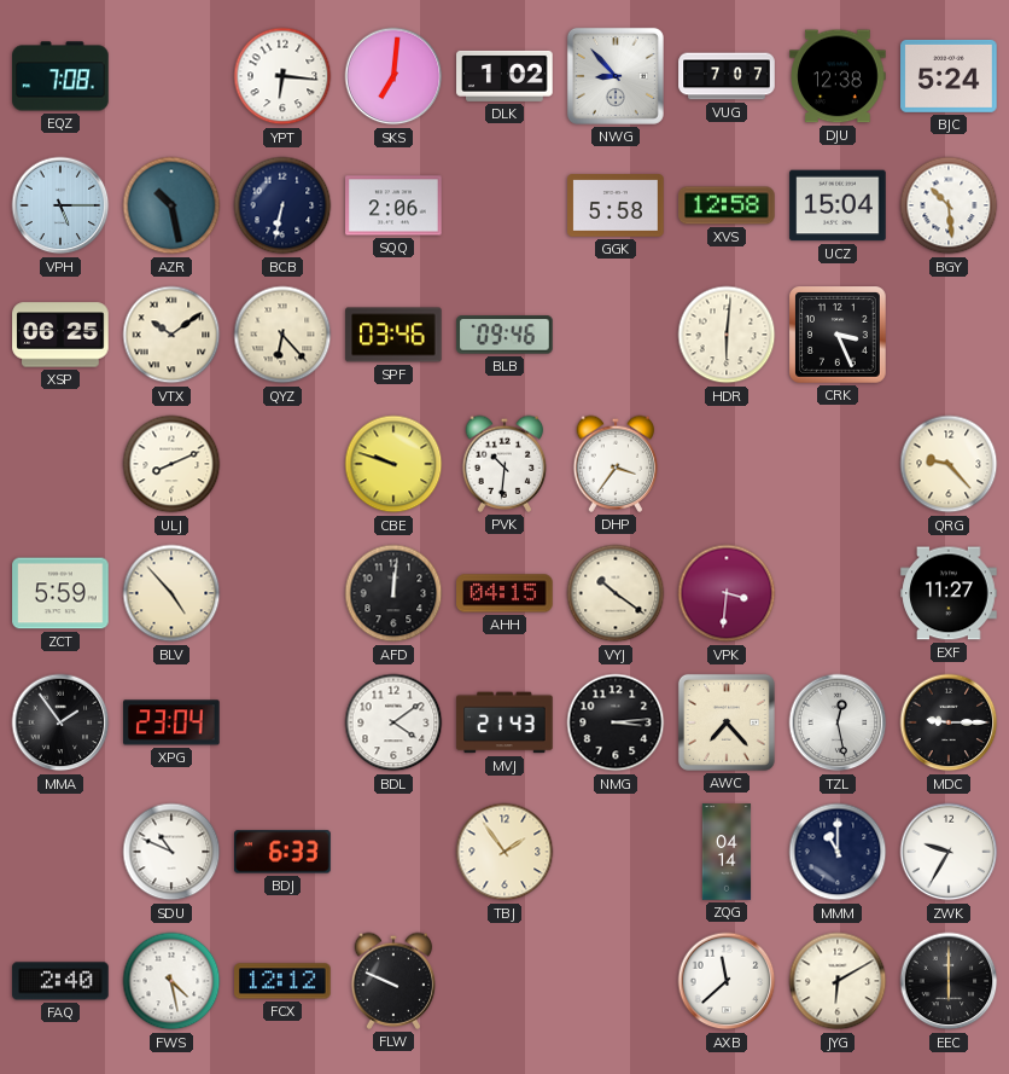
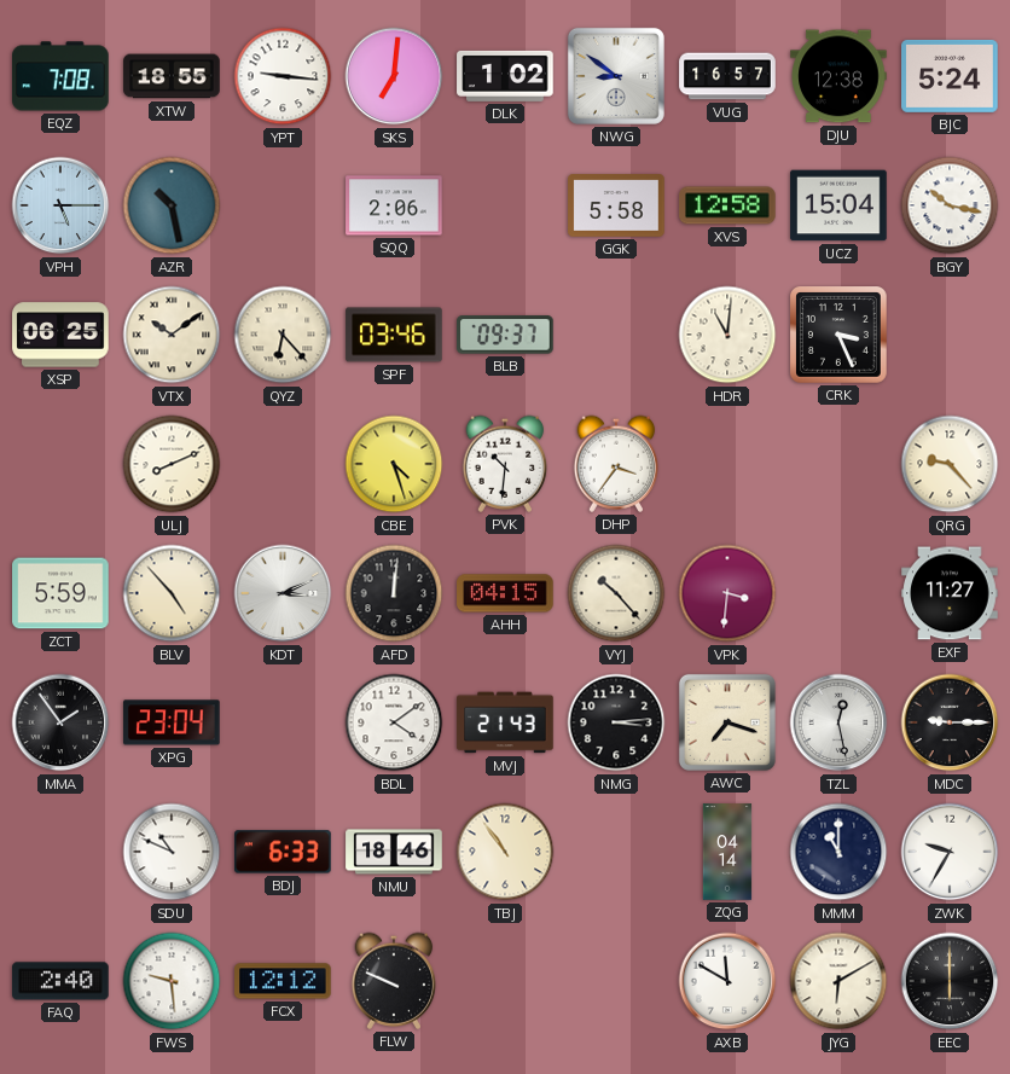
XTW: none -> 18:55
YPT: 6:16 -> 9:16
NWG: 8:53 -> 8:51
VUG: 7:07 -> 16:57
BCB: 6:32 -> none
BGY: 10:29 -> 10:17
BLB: 09:46 -> 09:37
HDR: 6:01 -> 11:01
CBE: 9:48 -> 4:27
KDT: none -> 3:11
VYJ: 10:21 -> 10:23
AWC: 7:23 -> 7:18
NMU: none -> 18:46
TBJ: 1:54 -> 10:54
FWS: 4:28 -> 9:29
AXB: 11:38 -> 11:50
